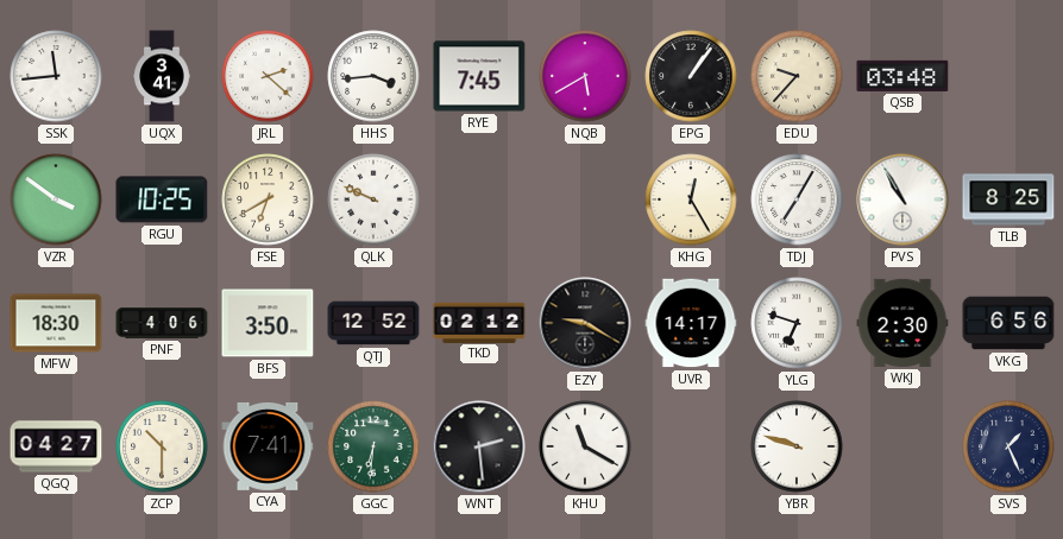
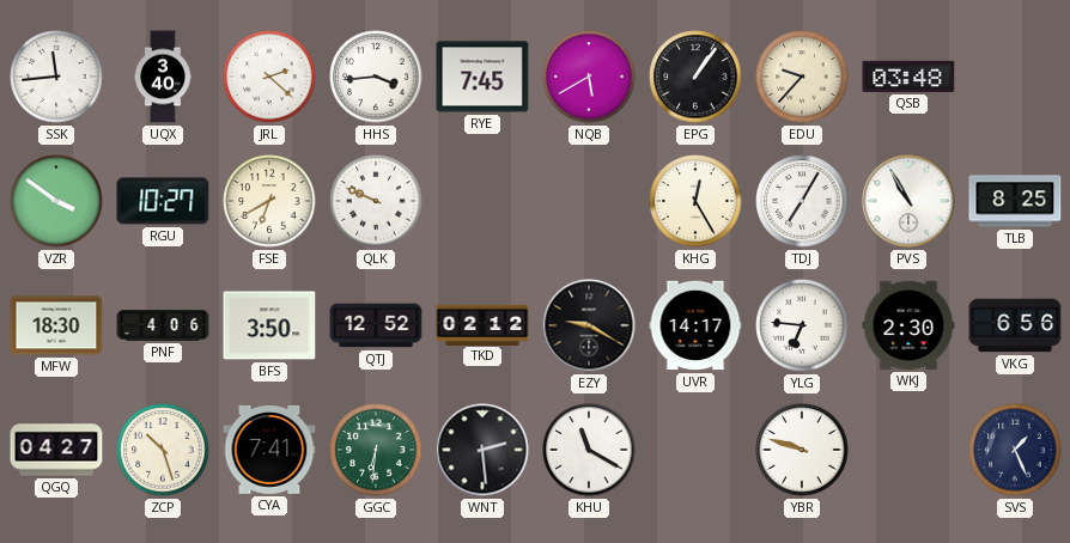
UQX: 3:41 -> 3:40
RGU: 10:25 -> 10:27
YLG: 6:48 -> 6:46
ZCP: 10:30 -> 10:27
